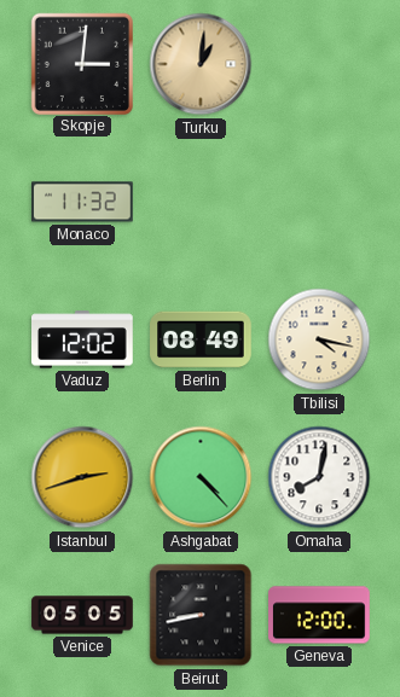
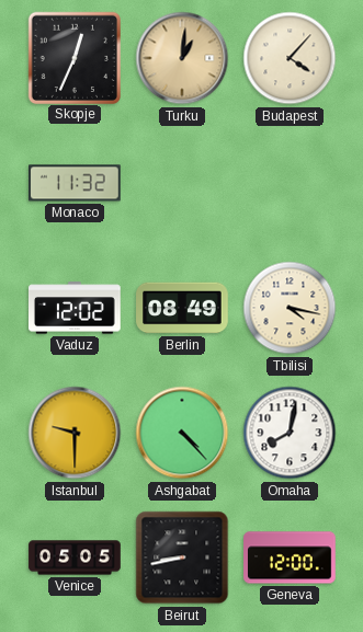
Skopje: 3:01 -> 12:34
Budapest: none -> 4:07
Istanbul: 2:42 -> 9:30
